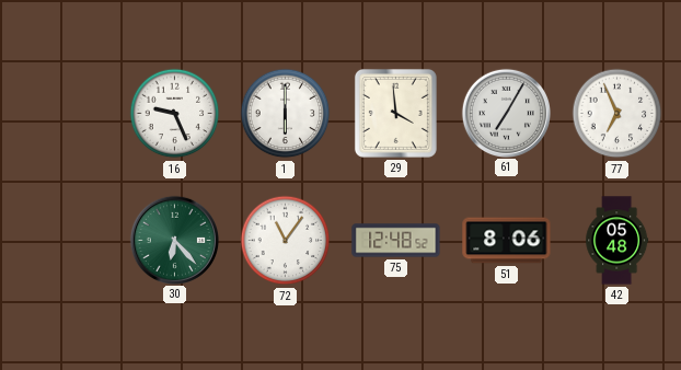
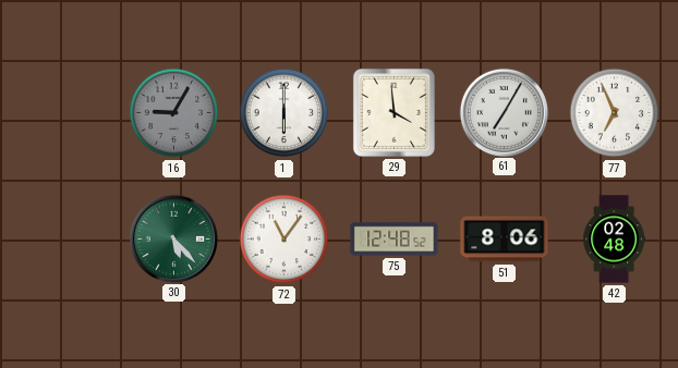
16: 9:26 -> 9:05
16 dial: white -> grey
30: 6:23 -> 5:23
42: 05:48 -> 02:48
